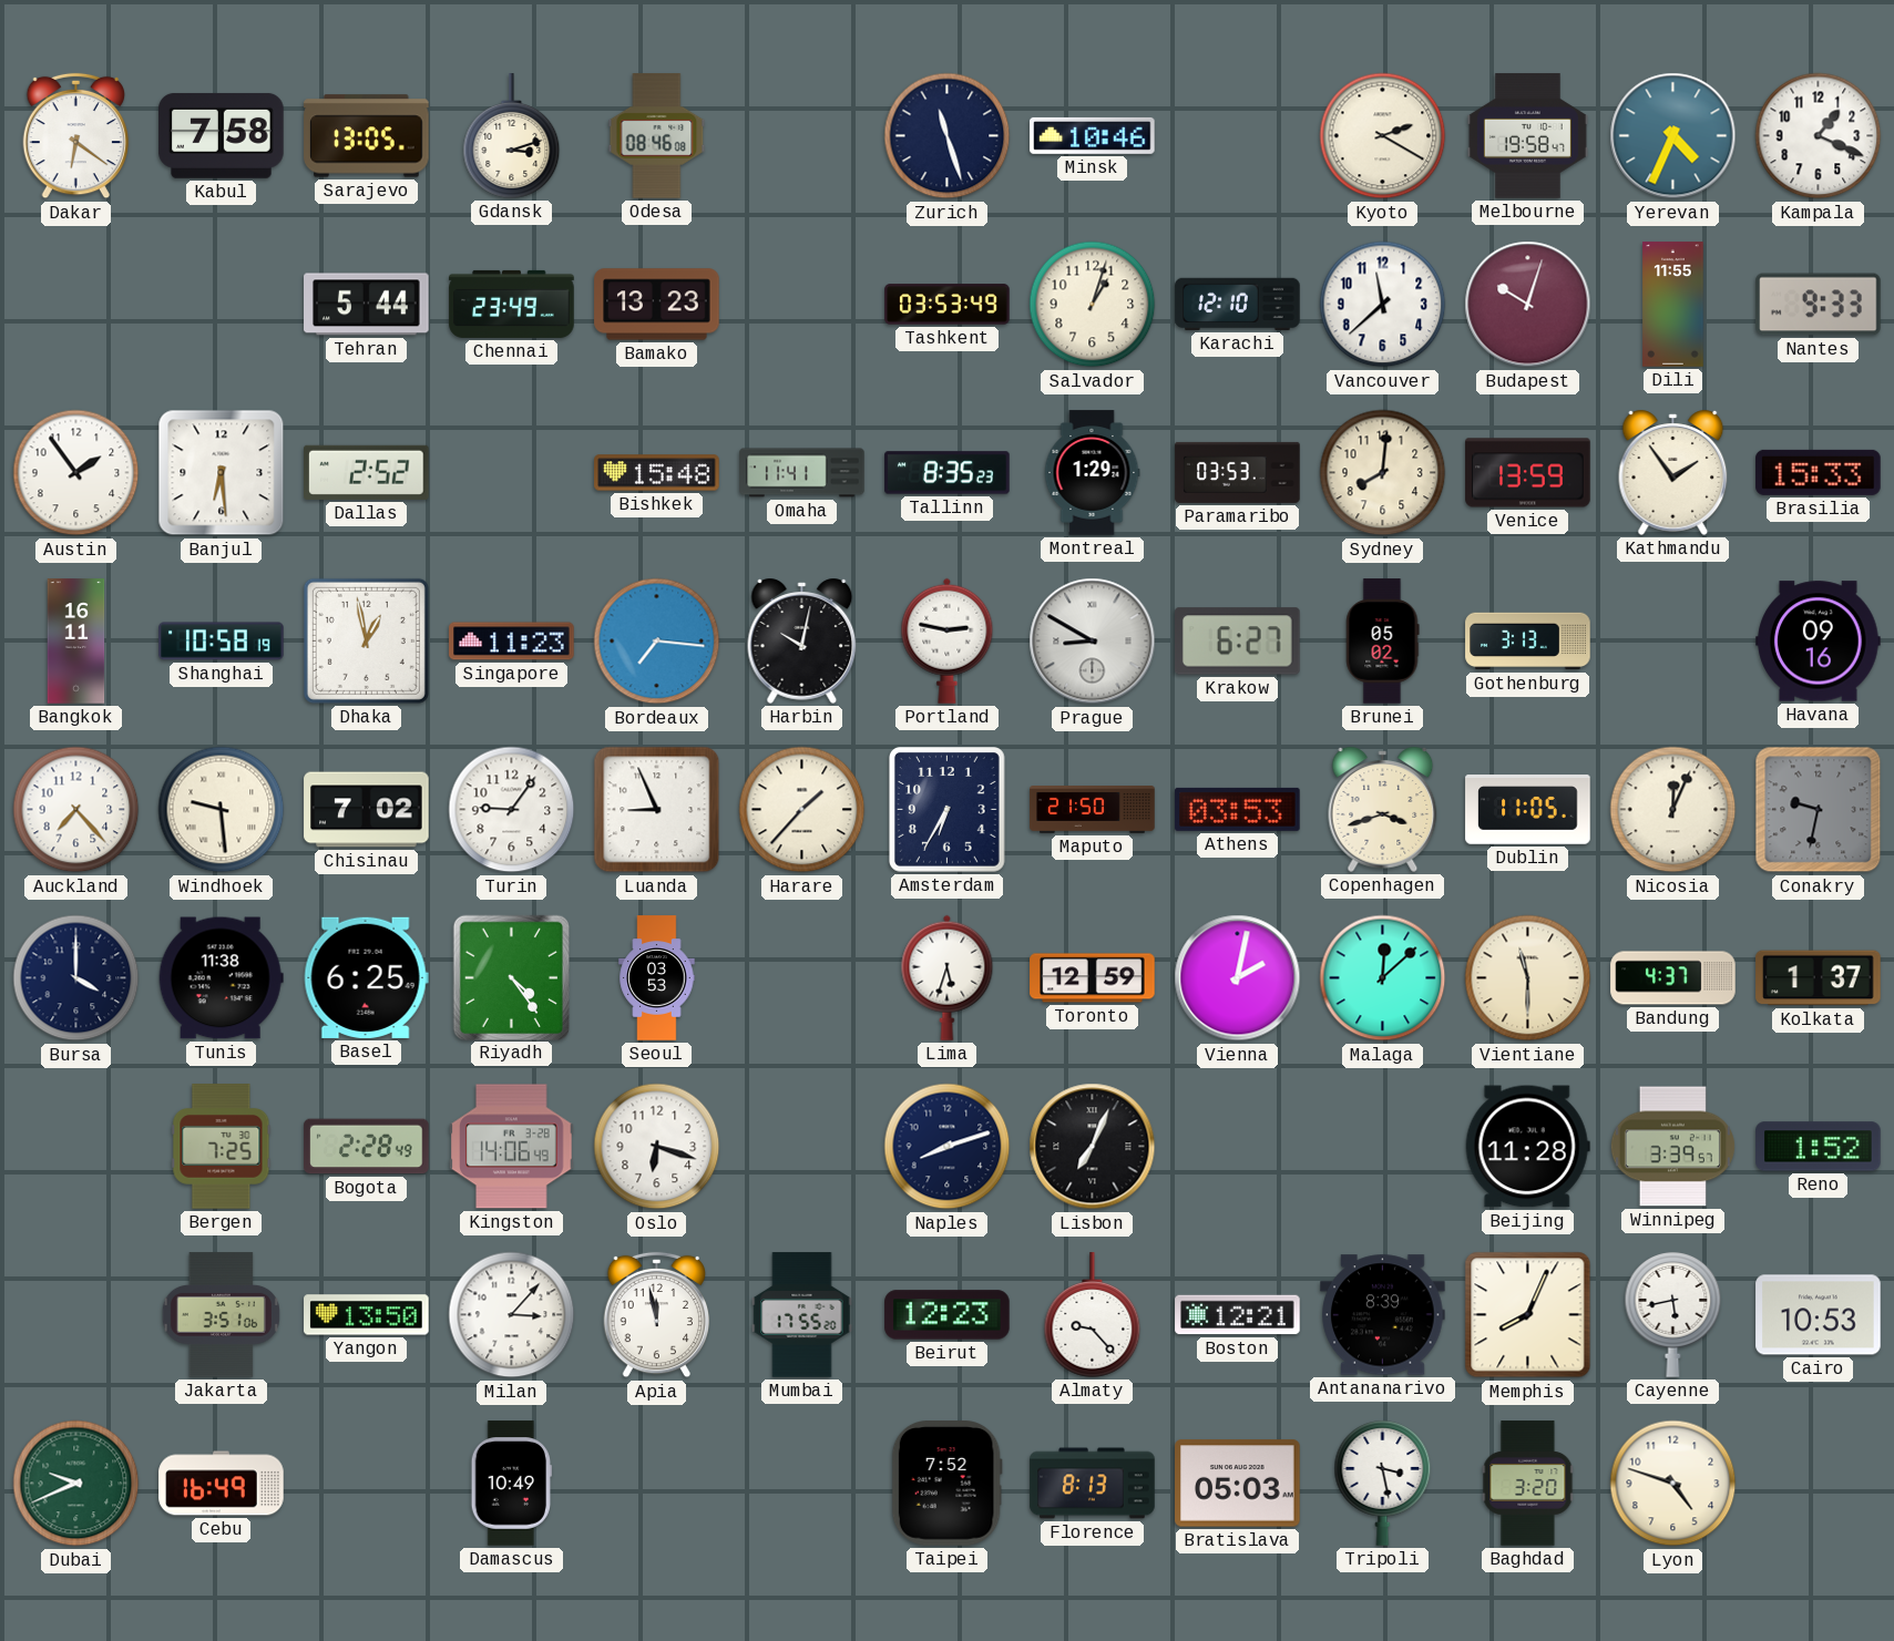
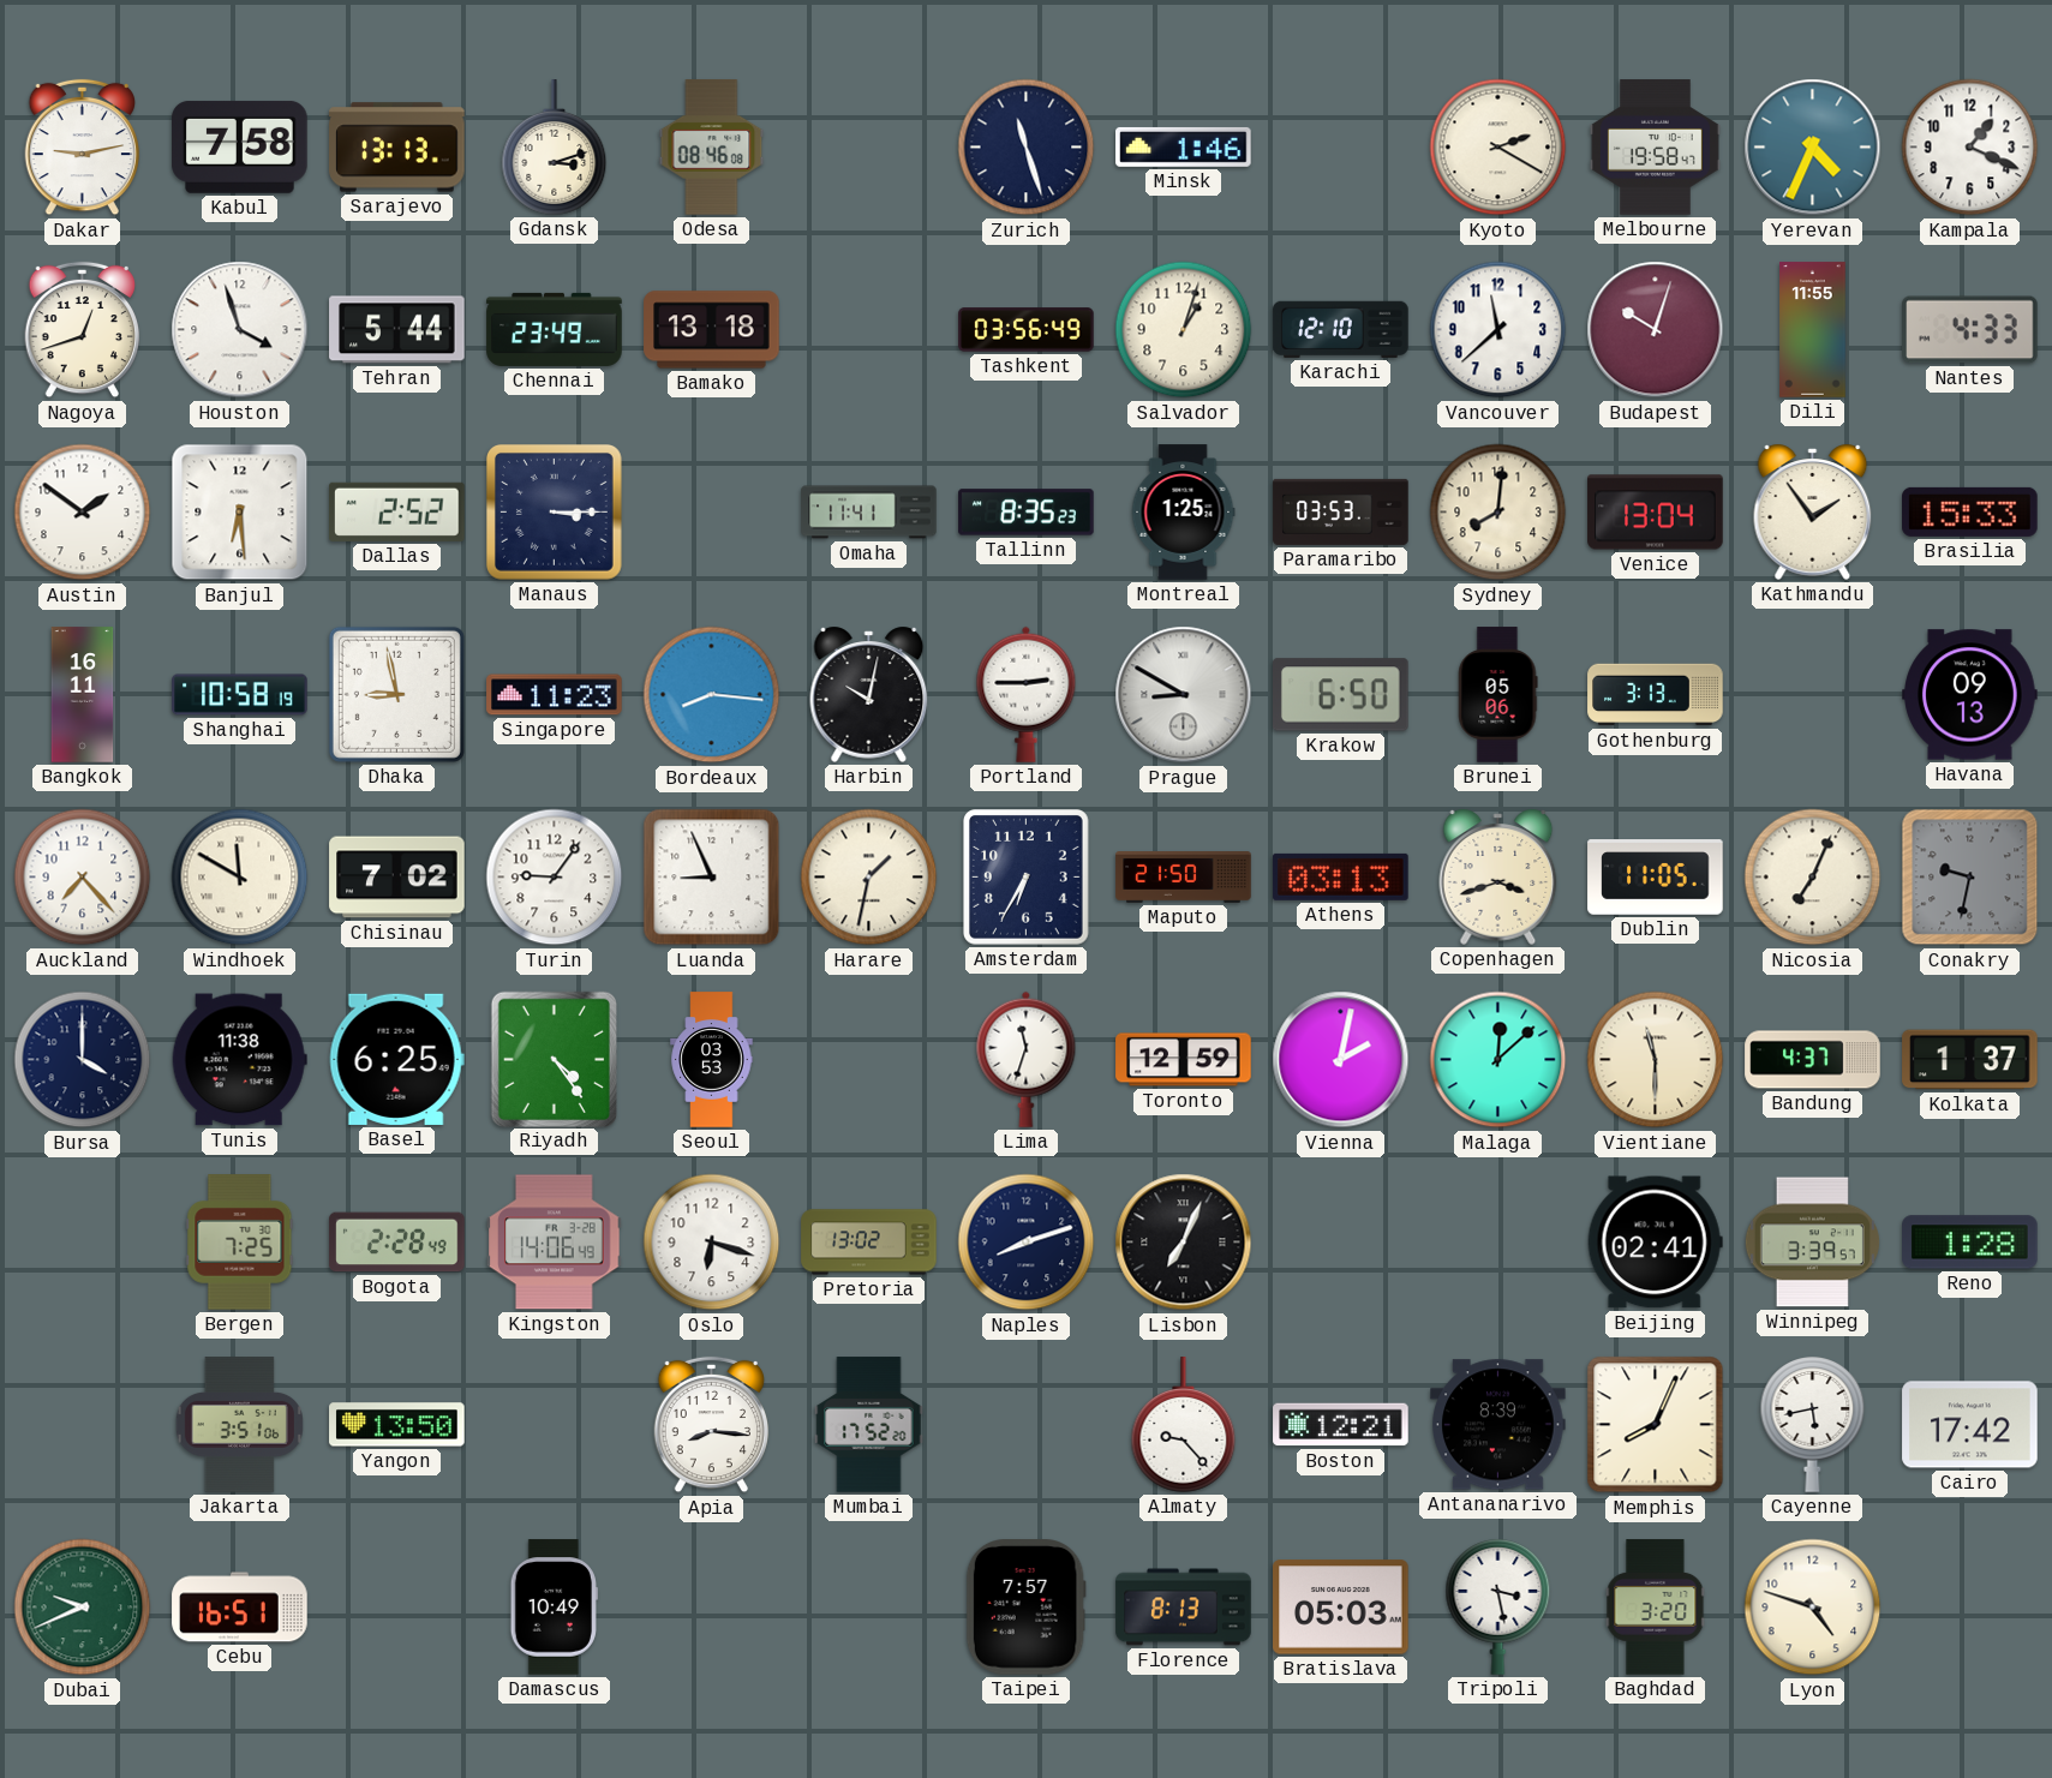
Dakar: 6:21 -> 9:13
Sarajevo: 13:05 -> 13:13
Minsk: 10:46 -> 1:46
Nagoya: none -> 12:42
Houston: none -> 3:57
Bamako: 13:23 -> 13:18
Tashkent: 03:53 -> 03:56
Nantes: 9:33 -> 4:33
Austin: 1:54 -> 1:51
Manaus: none -> 3:15
Bishkek: 15:48 -> none
Montreal: 1:29 -> 1:25
Venice: 13:59 -> 13:04
Dhaka: 12:58 -> 8:58
Bordeaux: 7:16 -> 8:16
Portland: 2:47 -> 2:45
Krakow: 6:27 -> 6:50
Brunei: 05:02 -> 05:06
Havana: 09:16 -> 09:13
Windhoek: 9:29 -> 11:50
Harare: 1:37 -> 1:32
Athens: 03:53 -> 03:13
Nicosia: 12:04 -> 7:04
Lima: 5:33 -> 11:33
Pretoria: none -> 13:02
Beijing: 11:28 -> 02:41
Reno: 1:52 -> 1:28
Milan: 3:07 -> none
Apia: 11:58 -> 8:16
Mumbai: 17:55 -> 17:52
Beirut: 12:23 -> none
Cairo: 10:53 -> 17:42
Cebu: 16:49 -> 16:51
Taipei: 7:52 -> 7:57
